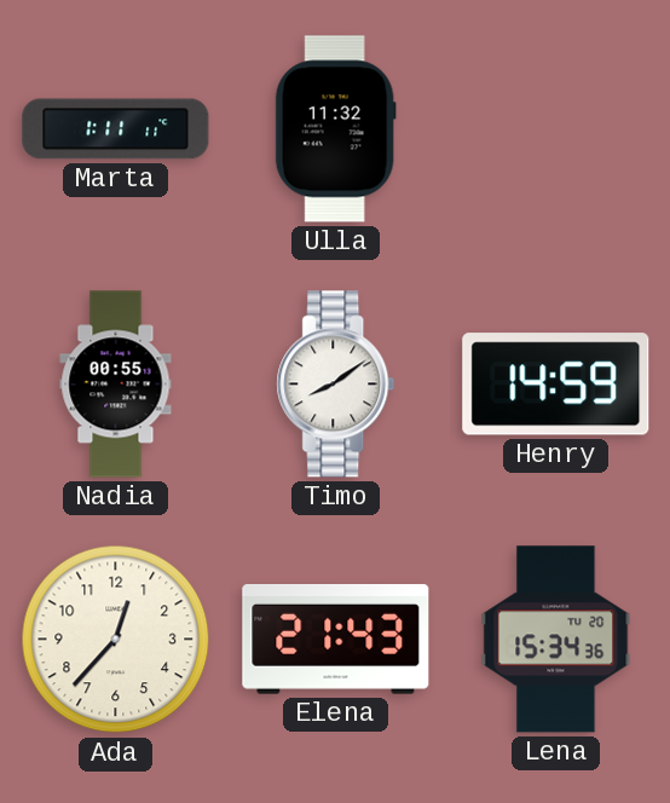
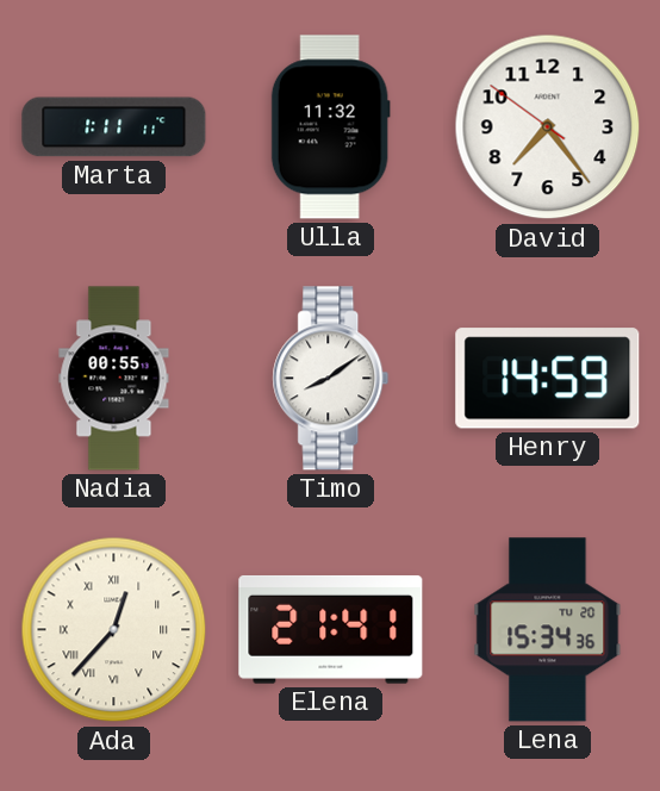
David: none -> 7:23
Ada numerals: Arabic -> Roman
Elena: 21:43 -> 21:41
